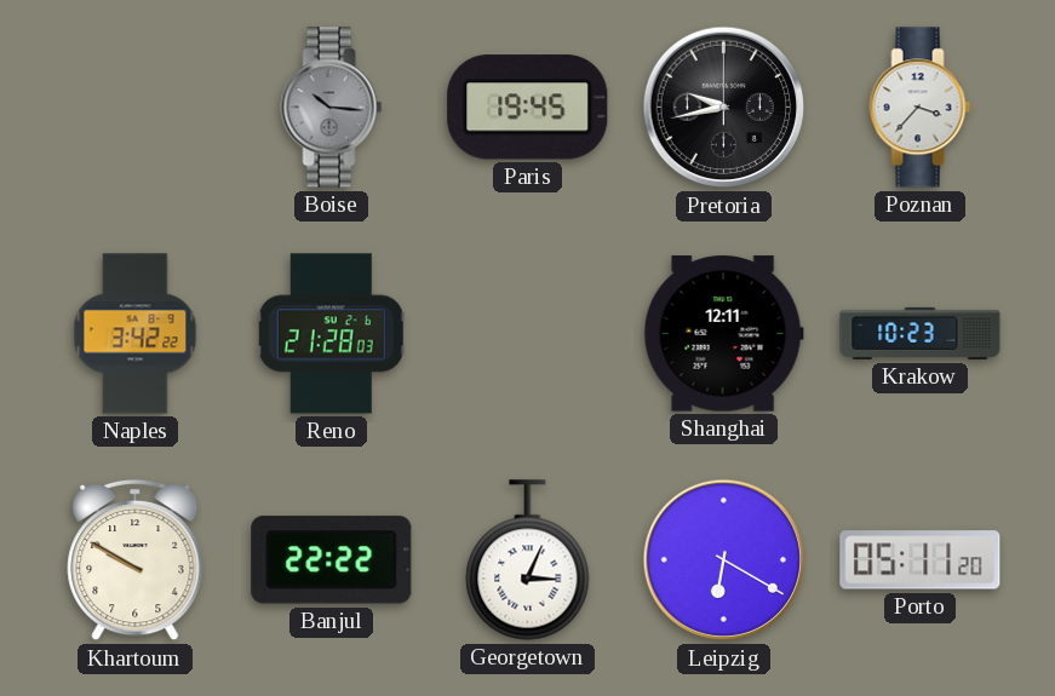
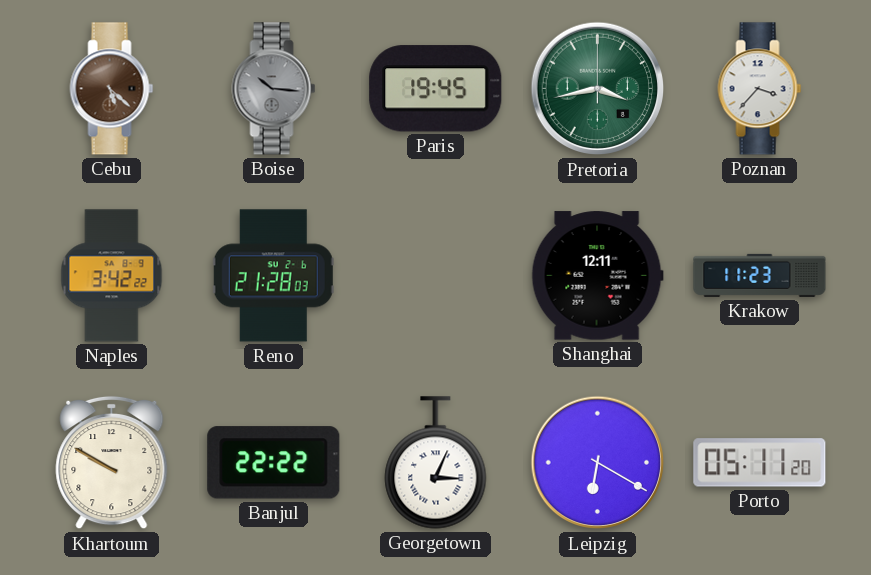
Cebu: none -> 5:22
Pretoria: 9:43 -> 3:43
Pretoria dial: black -> green
Krakow: 10:23 -> 11:23
